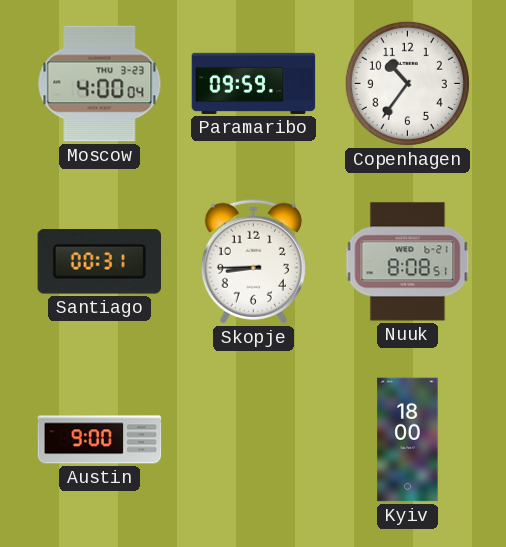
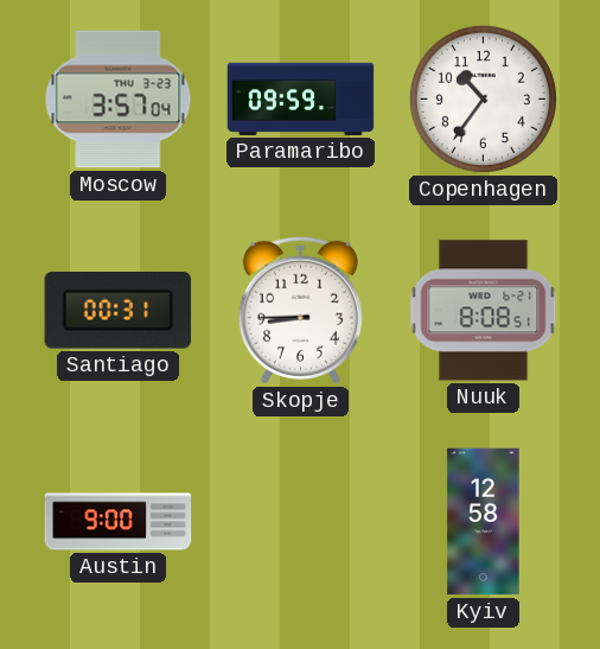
Moscow: 4:00 -> 3:57
Kyiv: 18:00 -> 12:58
